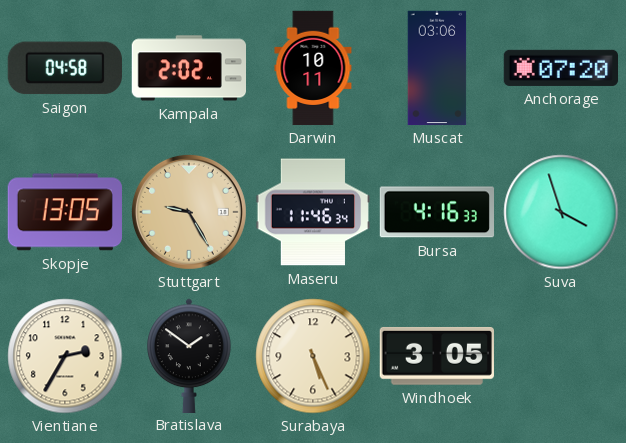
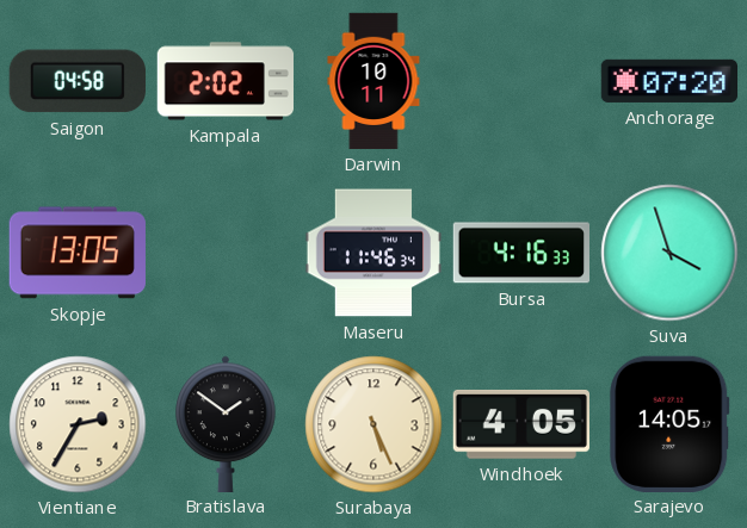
Muscat: 03:06 -> none
Stuttgart: 9:25 -> none
Windhoek: 3:05 -> 4:05
Sarajevo: none -> 14:05
